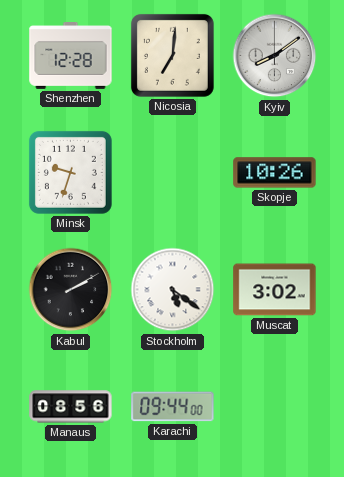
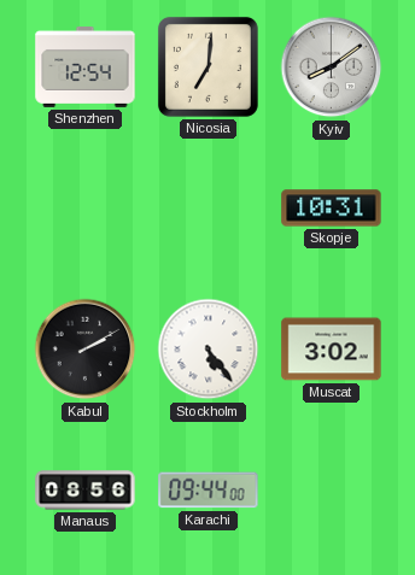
Shenzhen: 12:28 -> 12:54
Minsk: 9:33 -> none
Skopje: 10:26 -> 10:31
Stockholm: 5:21 -> 5:24
